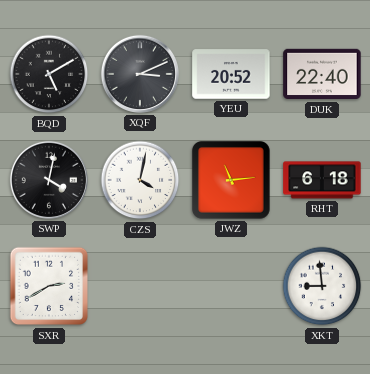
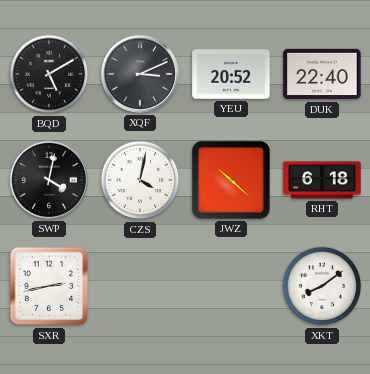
JWZ: 11:14 -> 10:22
SXR: 2:40 -> 2:43
XKT: 8:59 -> 8:09
